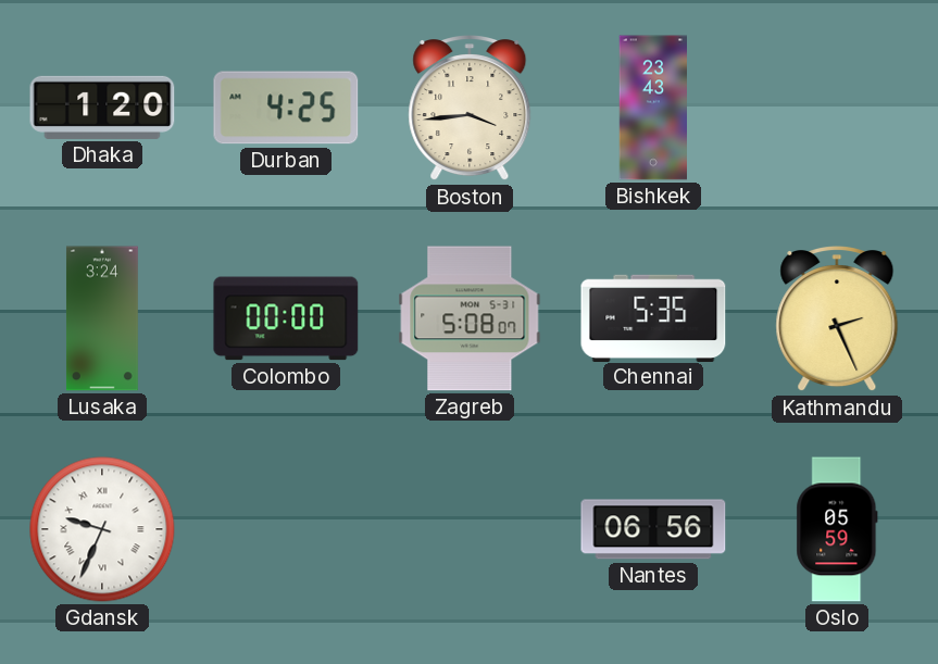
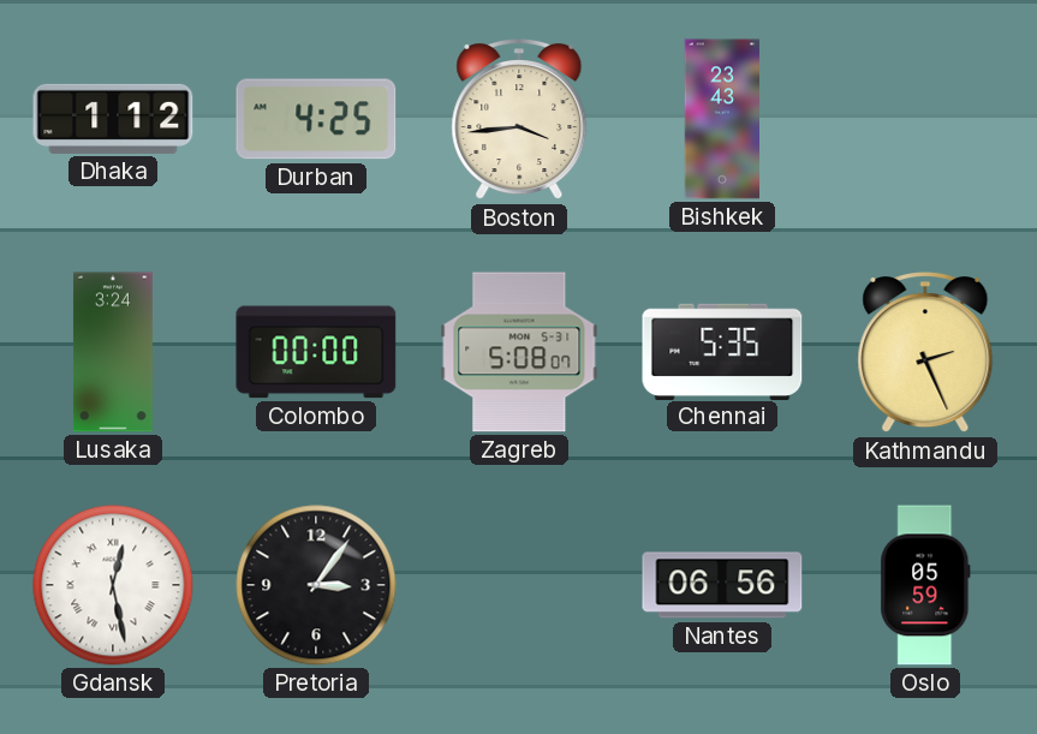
Dhaka: 1:20 -> 1:12
Gdansk: 9:34 -> 12:28
Pretoria: none -> 3:06
